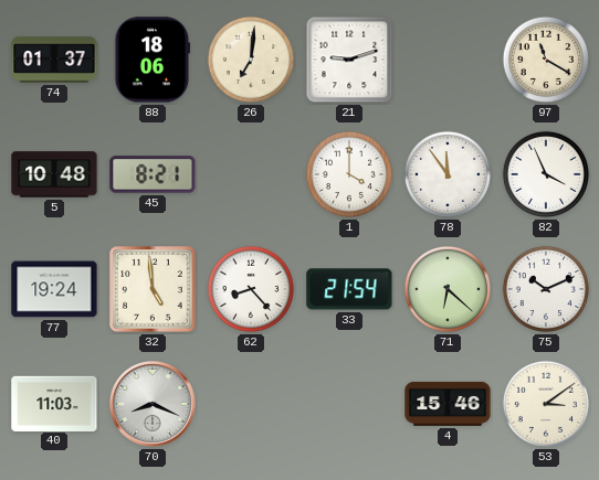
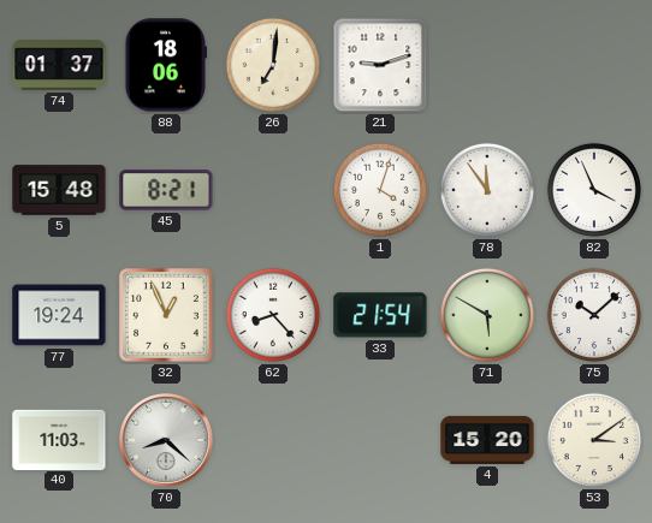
97: 11:20 -> none
5: 10:48 -> 15:48
1: 4:00 -> 4:03
32: 4:59 -> 12:56
71: 6:22 -> 5:50
75: 10:11 -> 10:08
70: 8:19 -> 8:22
4: 15:46 -> 15:20
